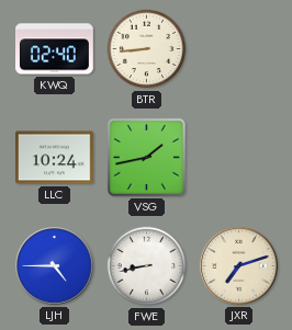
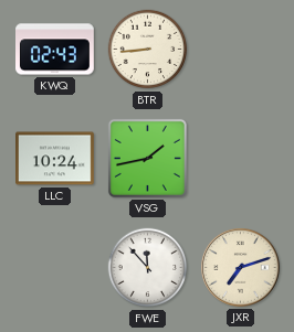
KWQ: 02:40 -> 02:43
LJH: 4:45 -> none
FWE: 8:43 -> 11:53
